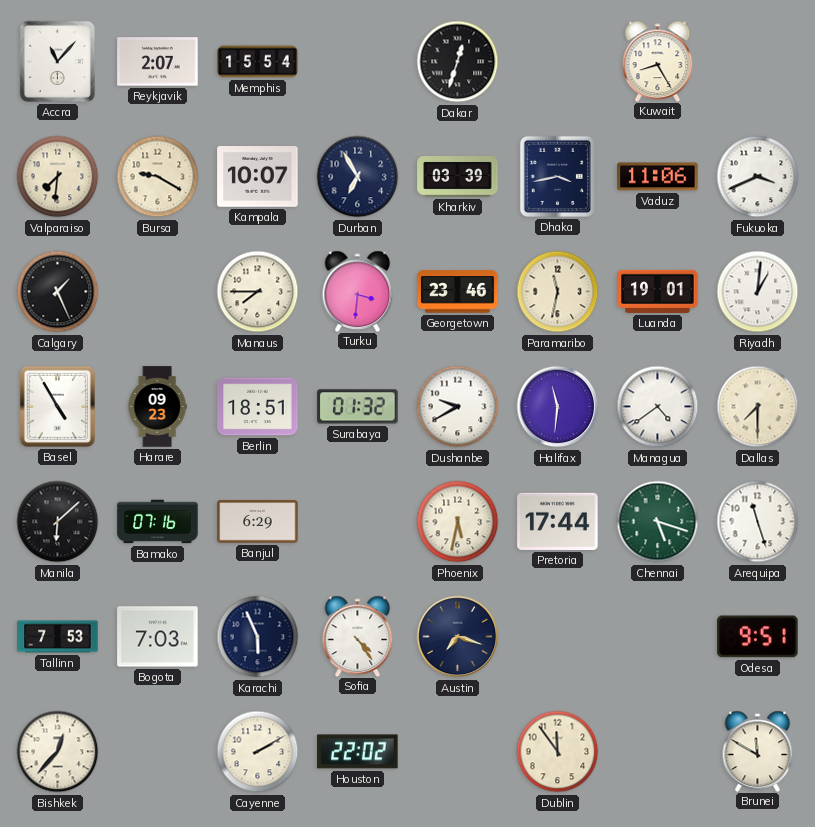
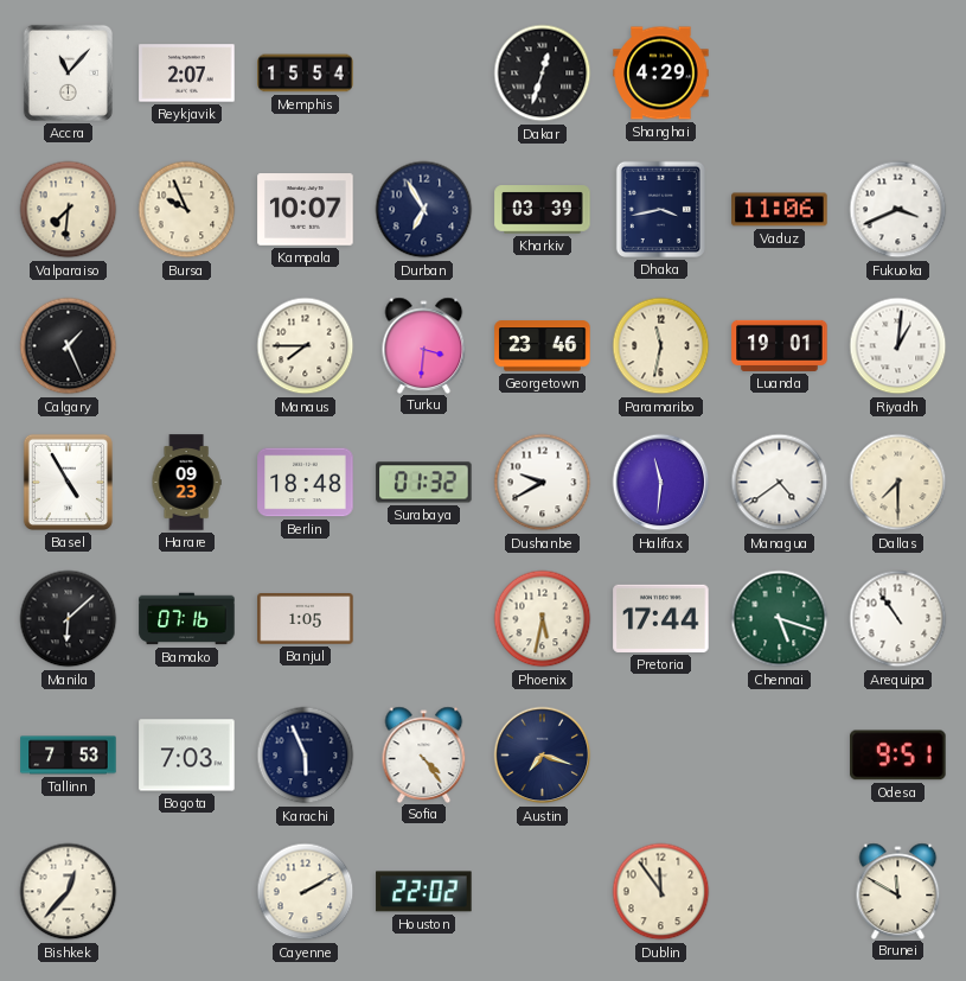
Shanghai: none -> 4:29
Kuwait: 8:25 -> none
Bursa: 9:20 -> 9:56
Berlin: 18:51 -> 18:48
Banjul: 6:29 -> 1:05
Arequipa: 11:27 -> 10:54
